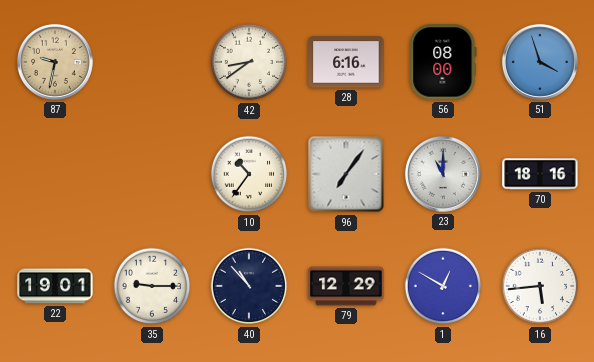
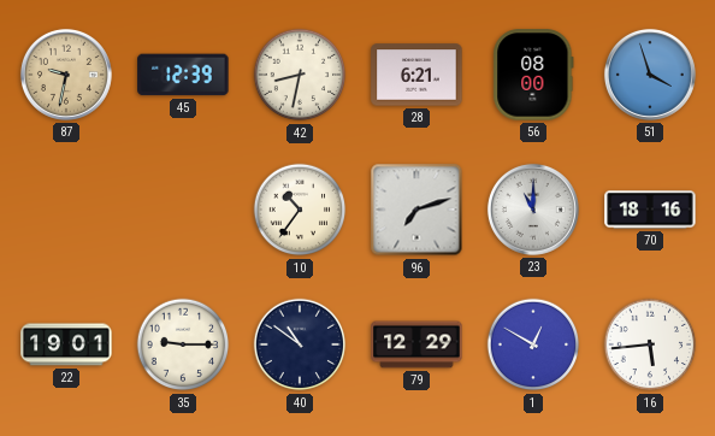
45: none -> 12:39
42: 8:39 -> 8:32
28: 6:16 -> 6:21
96: 7:06 -> 7:12
40: 10:53 -> 10:51
